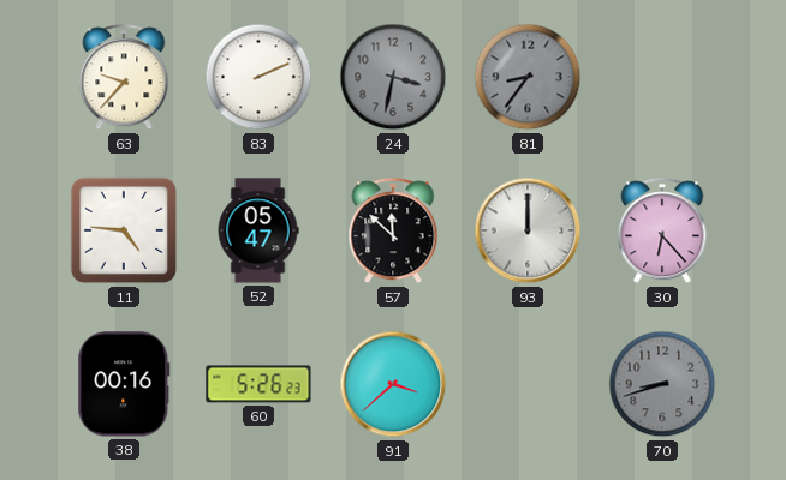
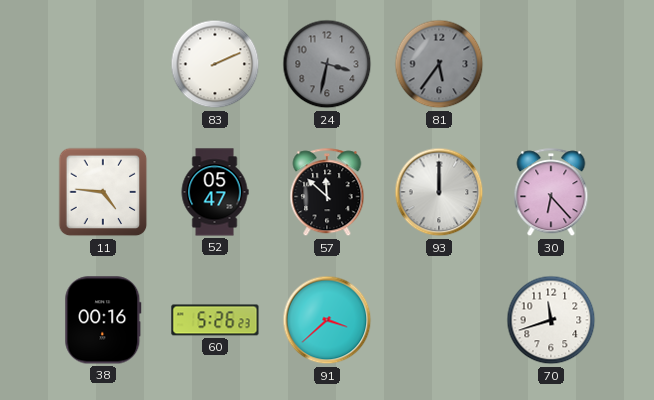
63: 9:37 -> none
81: 8:36 -> 5:36
70: 8:42 -> 11:42
70 dial: grey -> white
